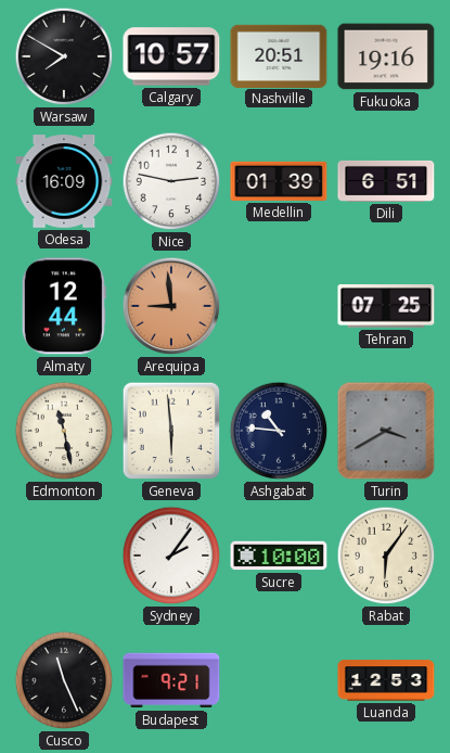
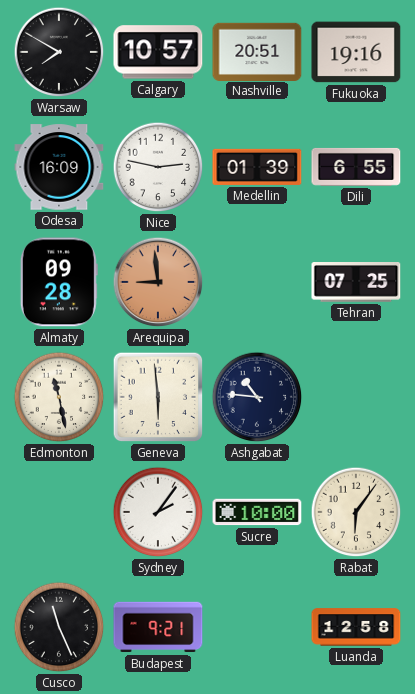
Dili: 6:51 -> 6:55
Almaty: 12:44 -> 09:28
Turin: 3:40 -> none
Luanda: 12:53 -> 12:58
